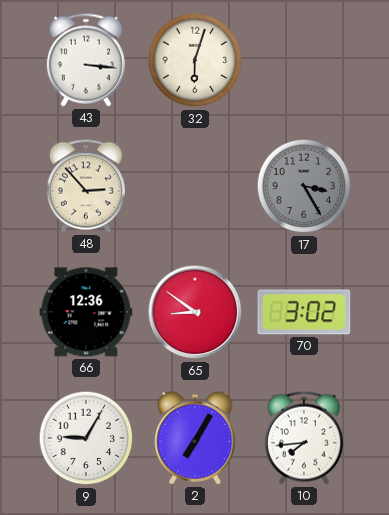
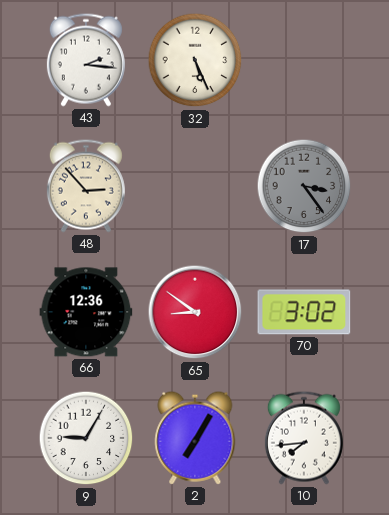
43: 3:16 -> 2:16
32: 6:03 -> 5:26
17: 3:25 -> 3:24
